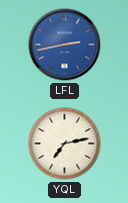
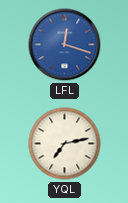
LFL: 2:43 -> 12:18
